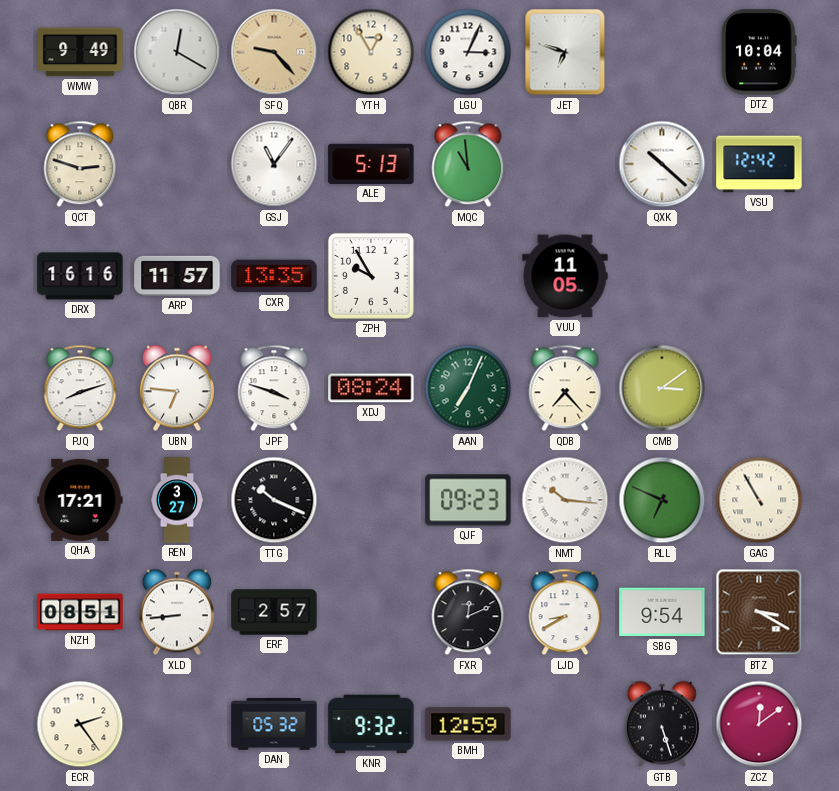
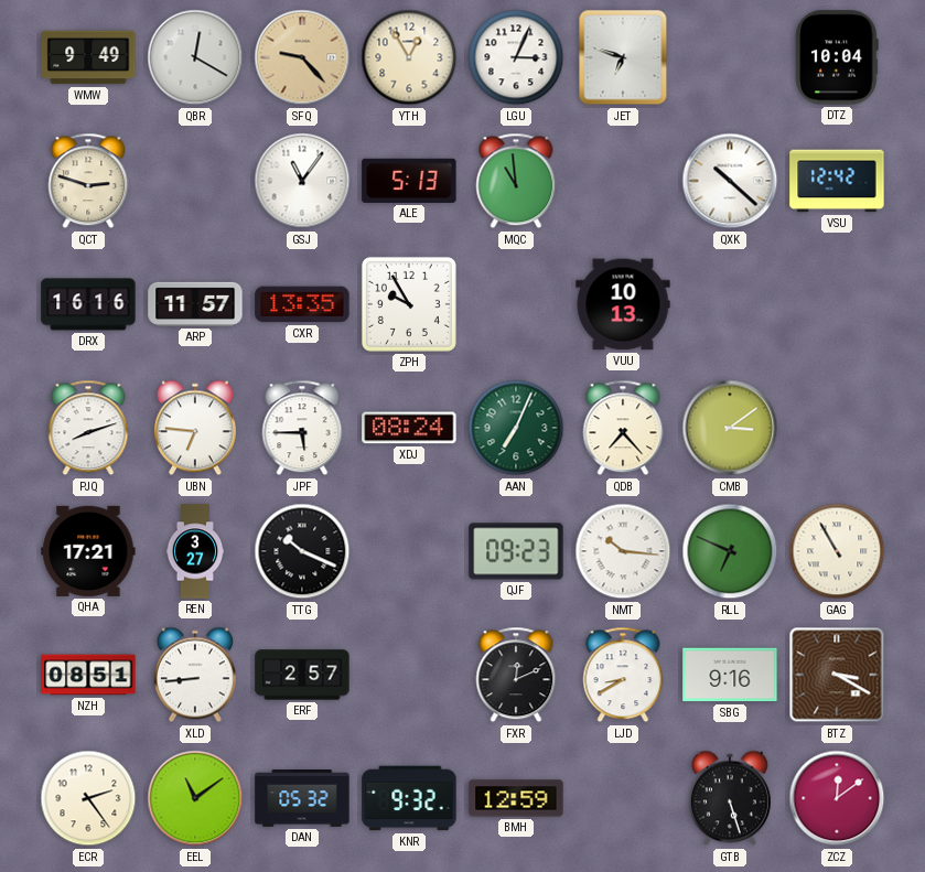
VUU: 11:05 -> 10:13
JPF: 3:48 -> 5:45
SBG: 9:54 -> 9:16
EEL: none -> 11:09
